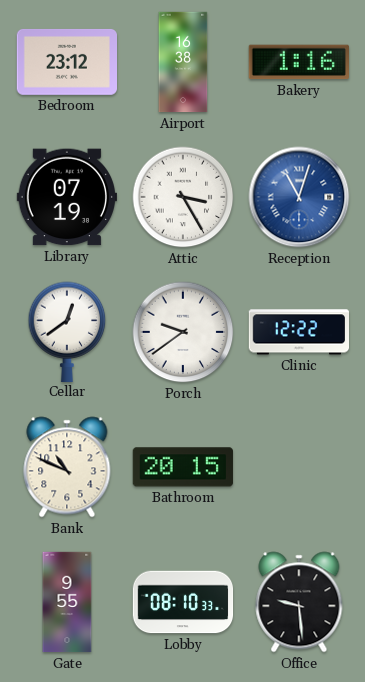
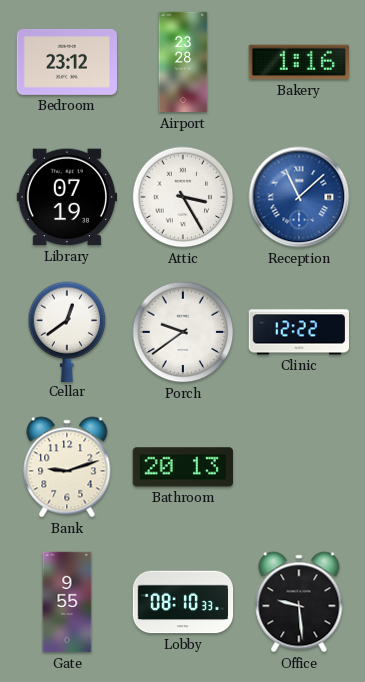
Airport: 16:38 -> 23:28
Reception: 11:03 -> 11:08
Bank: 10:49 -> 9:12
Bathroom: 20:15 -> 20:13
